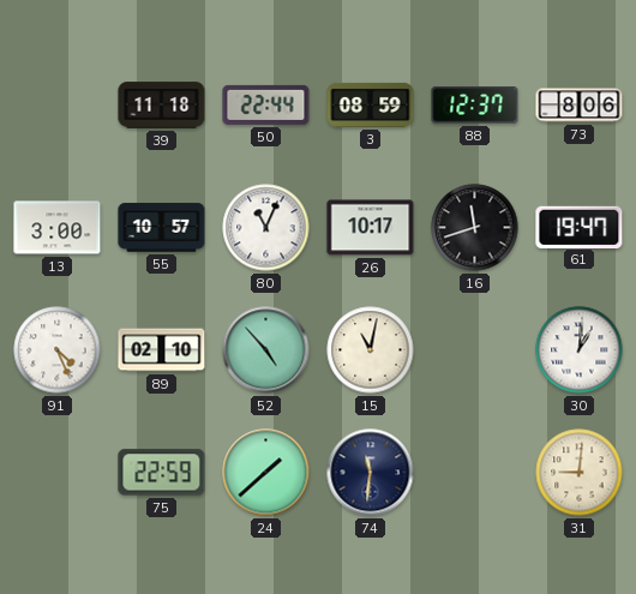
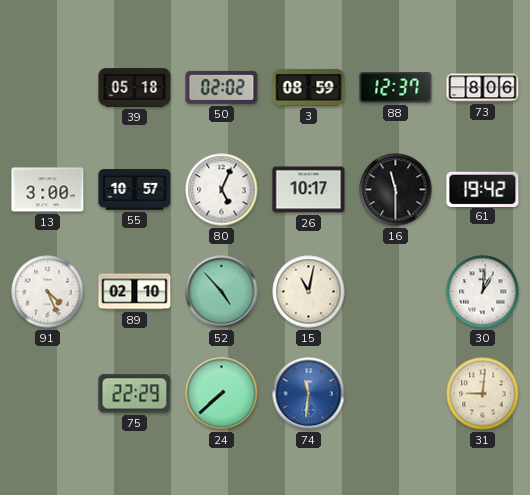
39: 11:18 -> 05:18
50: 22:44 -> 02:02
80: 11:04 -> 5:04
16: 11:42 -> 11:30
61: 19:47 -> 19:42
75: 22:59 -> 22:29
24: 1:38 -> 7:38
74 dial: navy -> blue
